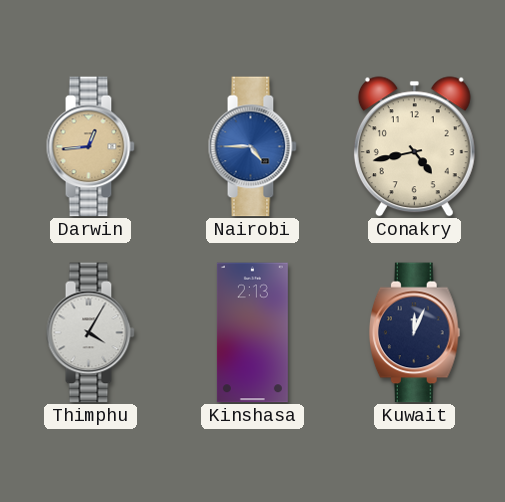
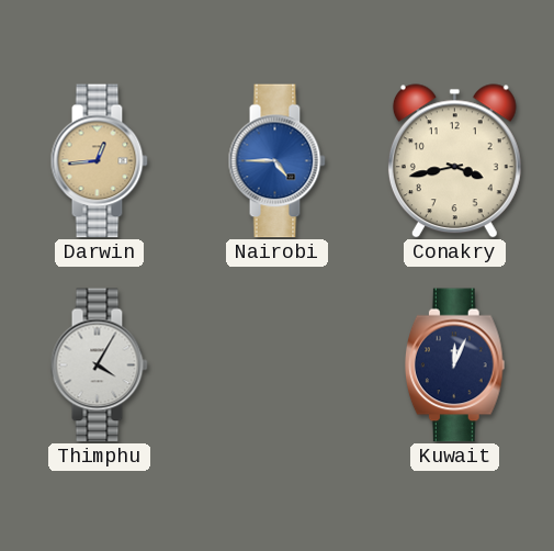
Conakry: 4:43 -> 3:43
Kinshasa: 2:13 -> none
